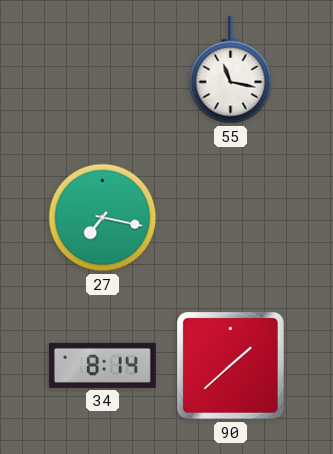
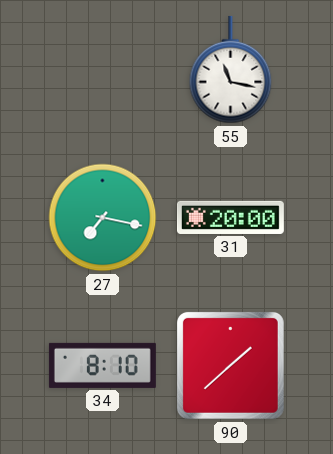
31: none -> 20:00
34: 8:14 -> 8:10
